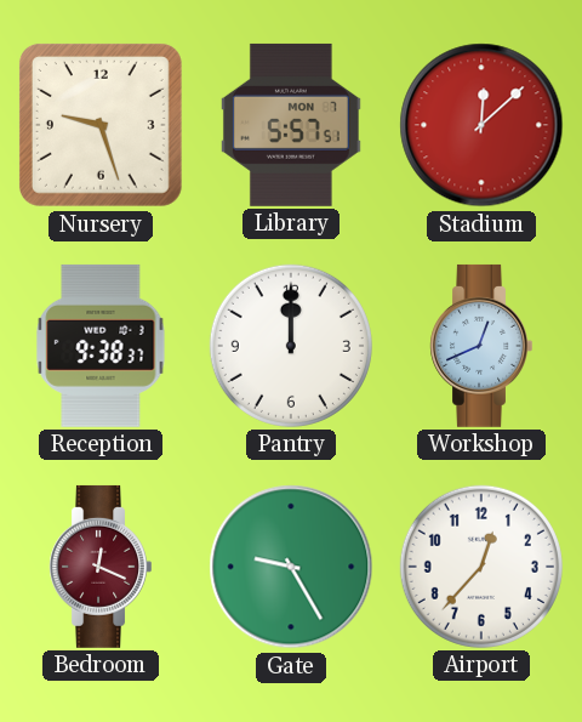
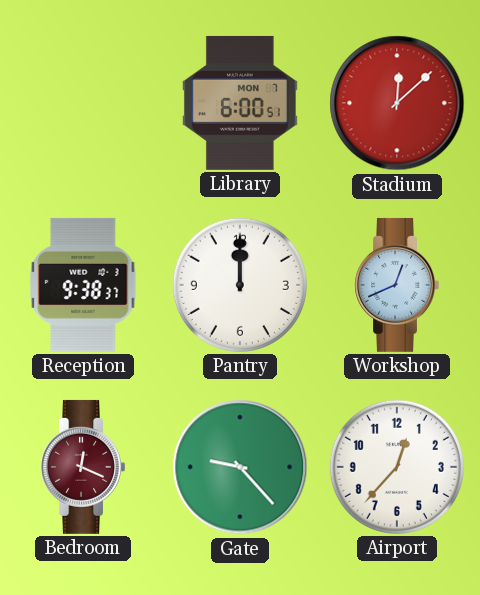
Nursery: 9:27 -> none
Library: 5:57 -> 6:00
Gate: 9:25 -> 9:23
